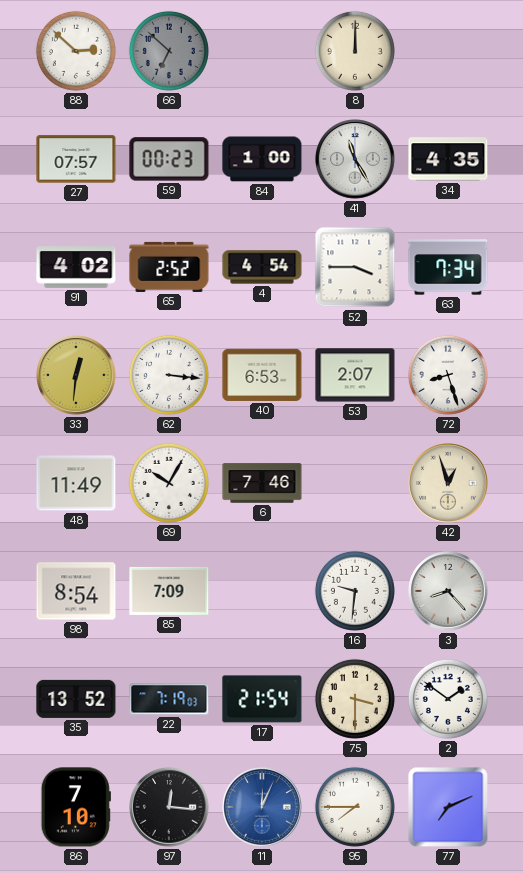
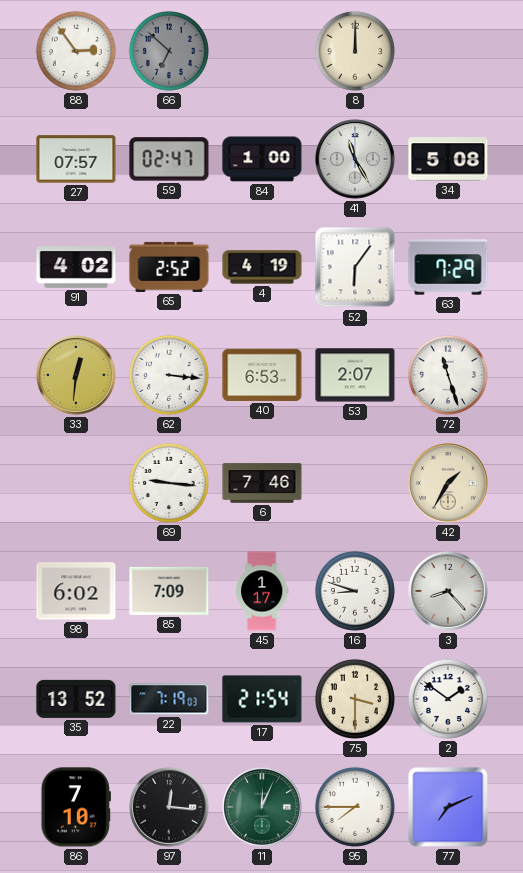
88: 2:52 -> 2:54
59: 00:23 -> 02:47
34: 4:35 -> 5:08
4: 4:54 -> 4:19
52: 3:45 -> 6:06
63: 7:34 -> 7:29
72: 8:27 -> 11:27
48: 11:49 -> none
69: 10:05 -> 9:16
42: 12:57 -> 1:35
98: 8:54 -> 6:02
45: none -> 1:17
16: 9:31 -> 8:48
11 dial: blue -> green
